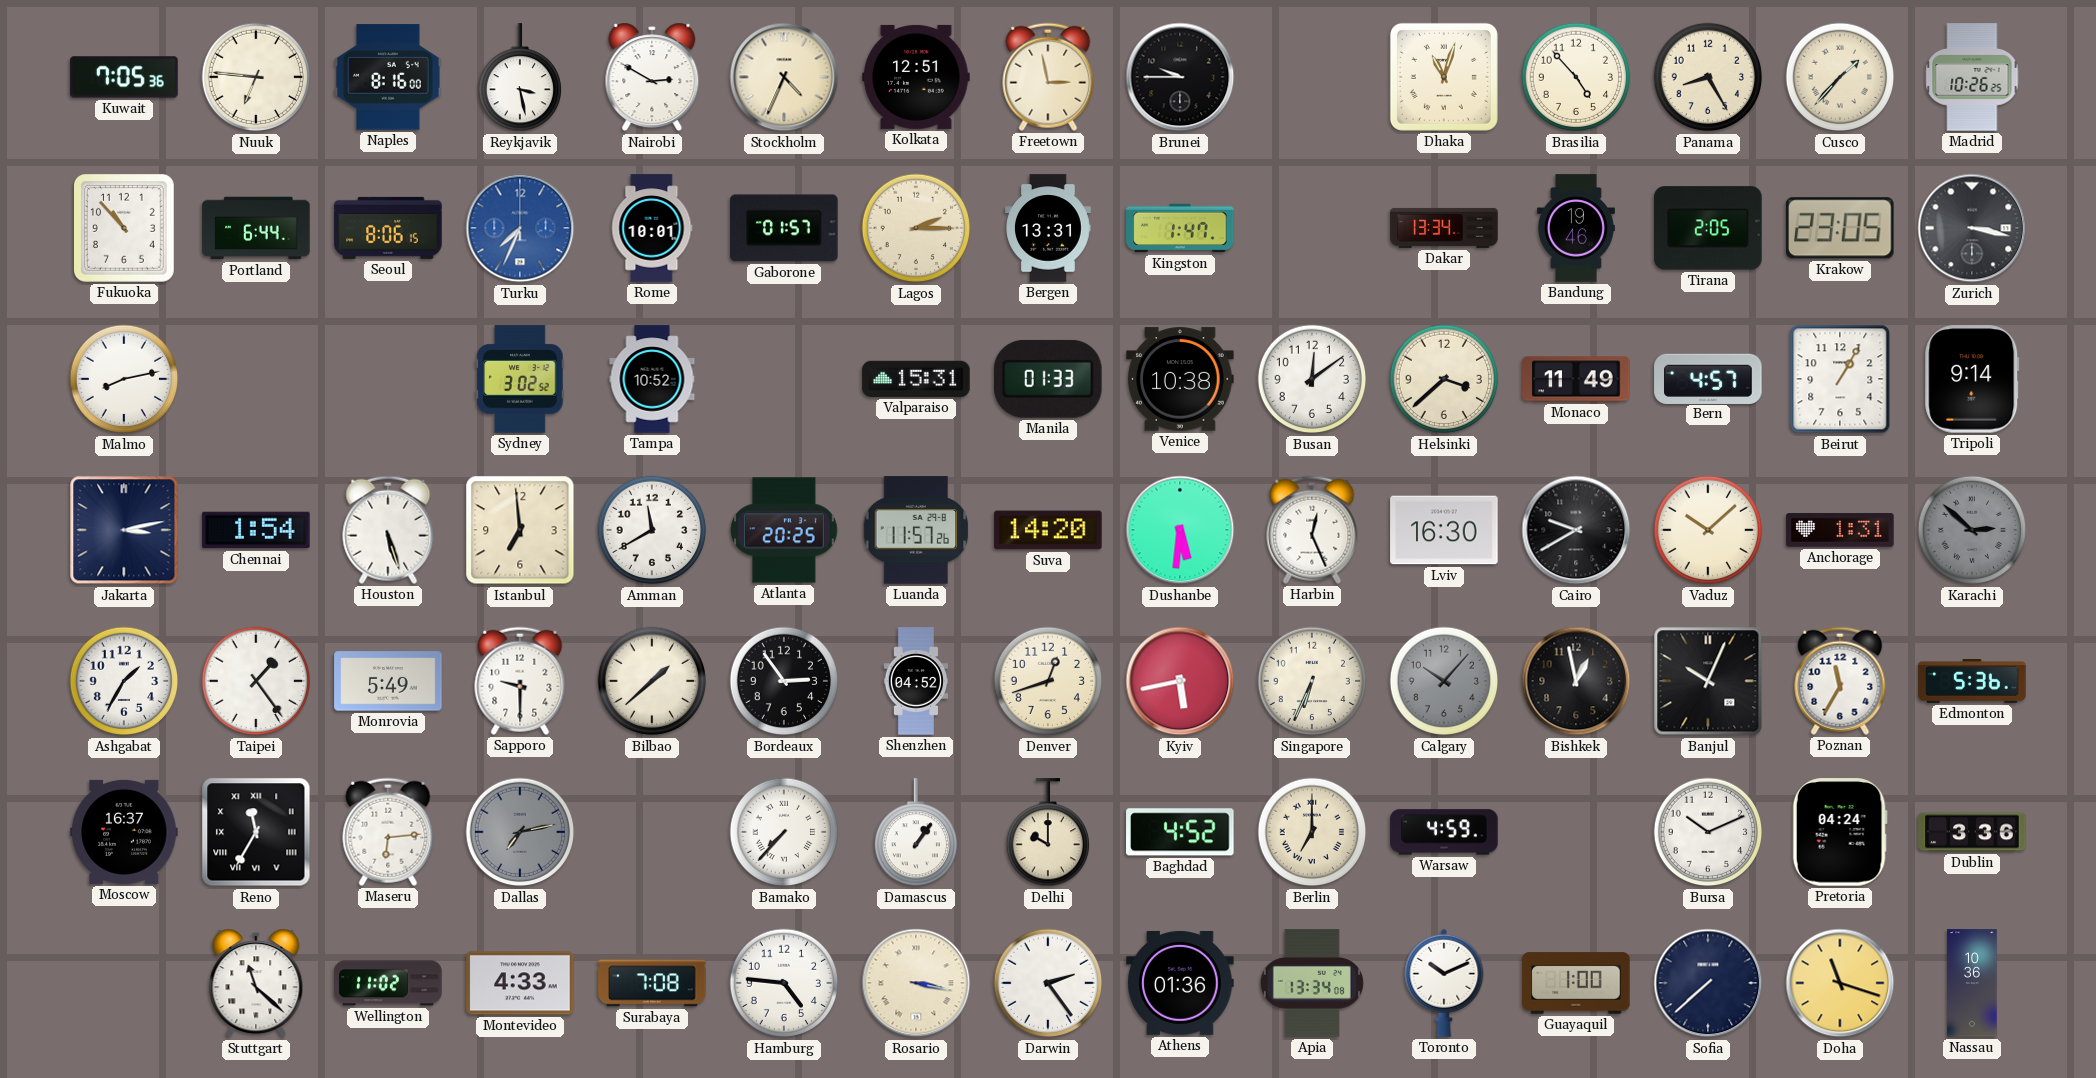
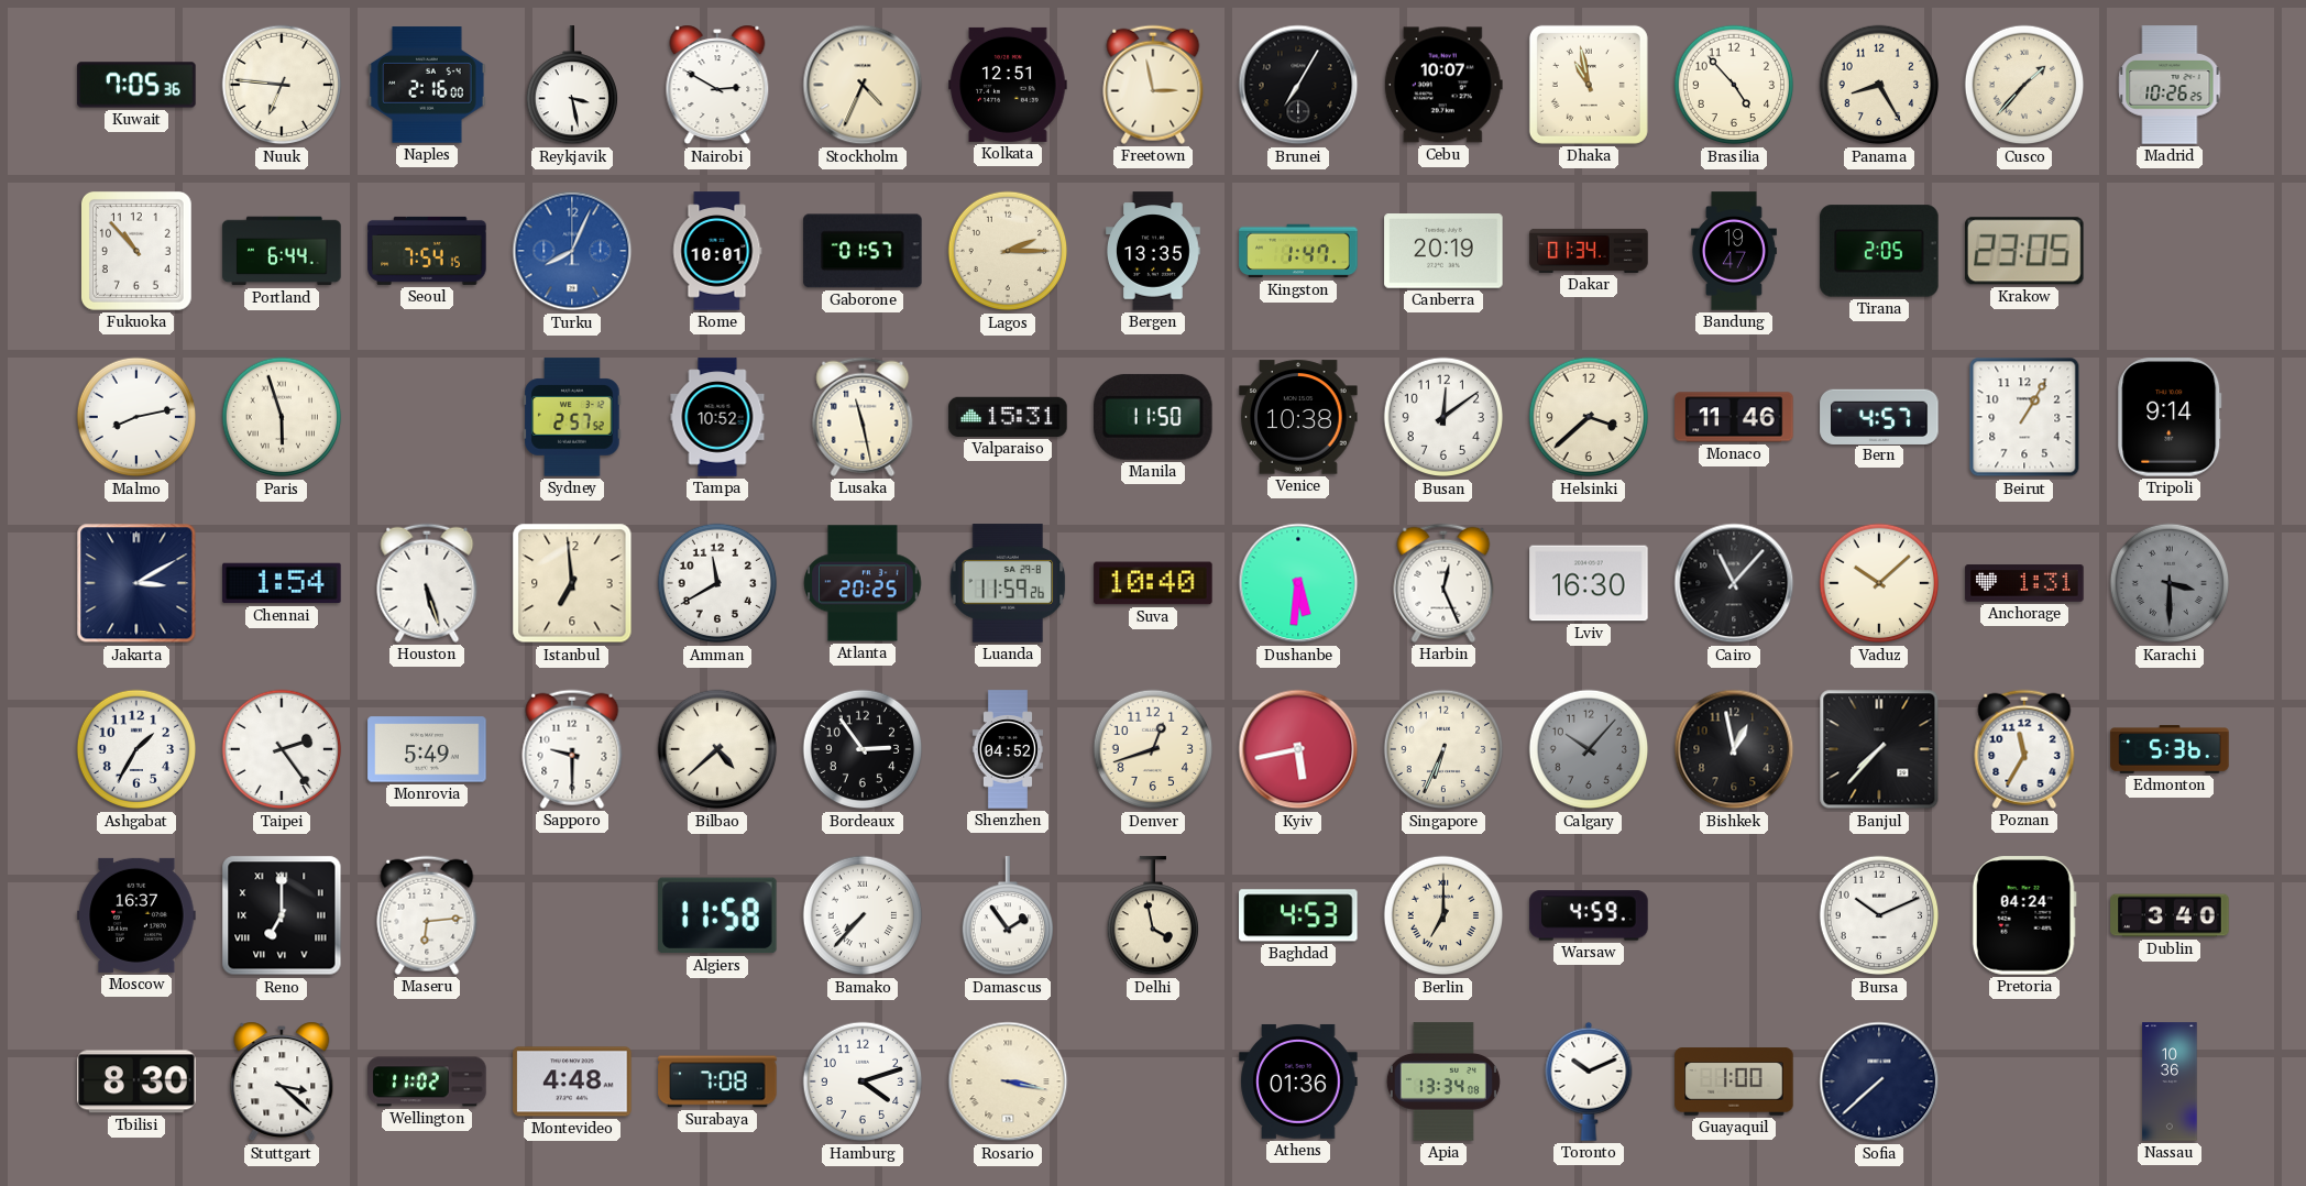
Naples: 8:16 -> 2:16
Brunei: 9:45 -> 7:05
Cebu: none -> 10:07
Dhaka: 11:03 -> 10:58
Seoul: 8:06 -> 7:54
Turku: 7:34 -> 8:04
Bergen: 13:31 -> 13:35
Canberra: none -> 20:19
Dakar: 13:34 -> 01:34
Bandung: 19:46 -> 19:47
Zurich: 3:17 -> none
Paris: none -> 5:57
Sydney: 3:02 -> 2:57
Lusaka: none -> 11:28
Manila: 01:33 -> 11:50
Monaco: 11:49 -> 11:46
Jakarta: 3:13 -> 3:10
Luanda: 11:57 -> 11:59
Suva: 14:20 -> 10:40
Cairo: 9:40 -> 11:07
Karachi: 2:52 -> 3:30
Taipei: 1:24 -> 2:24
Bilbao: 1:38 -> 4:38
Banjul: 10:04 -> 7:37
Reno: 11:35 -> 7:00
Dallas: 7:13 -> none
Algiers: none -> 11:58
Damascus: 1:06 -> 1:54
Delhi: 10:00 -> 3:58
Baghdad: 4:52 -> 4:53
Dublin: 3:36 -> 3:40
Tbilisi: none -> 8:30
Stuttgart: 11:22 -> 3:22
Montevideo: 4:33 -> 4:48
Hamburg: 4:46 -> 4:12
Darwin: 2:24 -> none
Doha: 11:18 -> none
